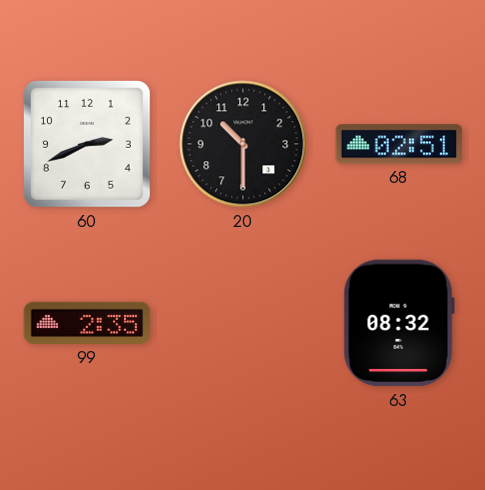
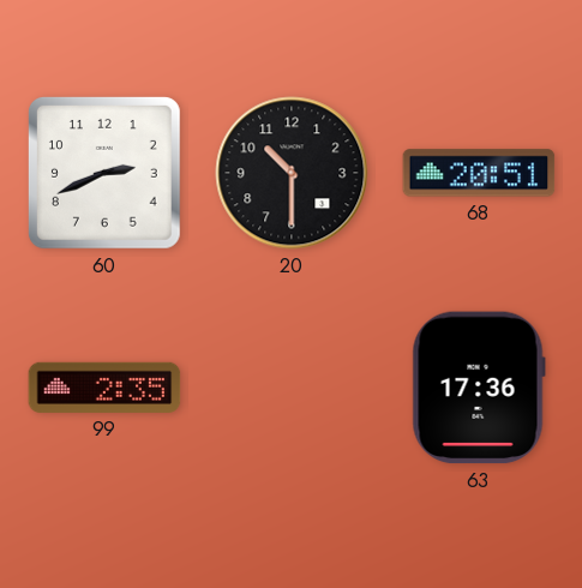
68: 02:51 -> 20:51
63: 08:32 -> 17:36
